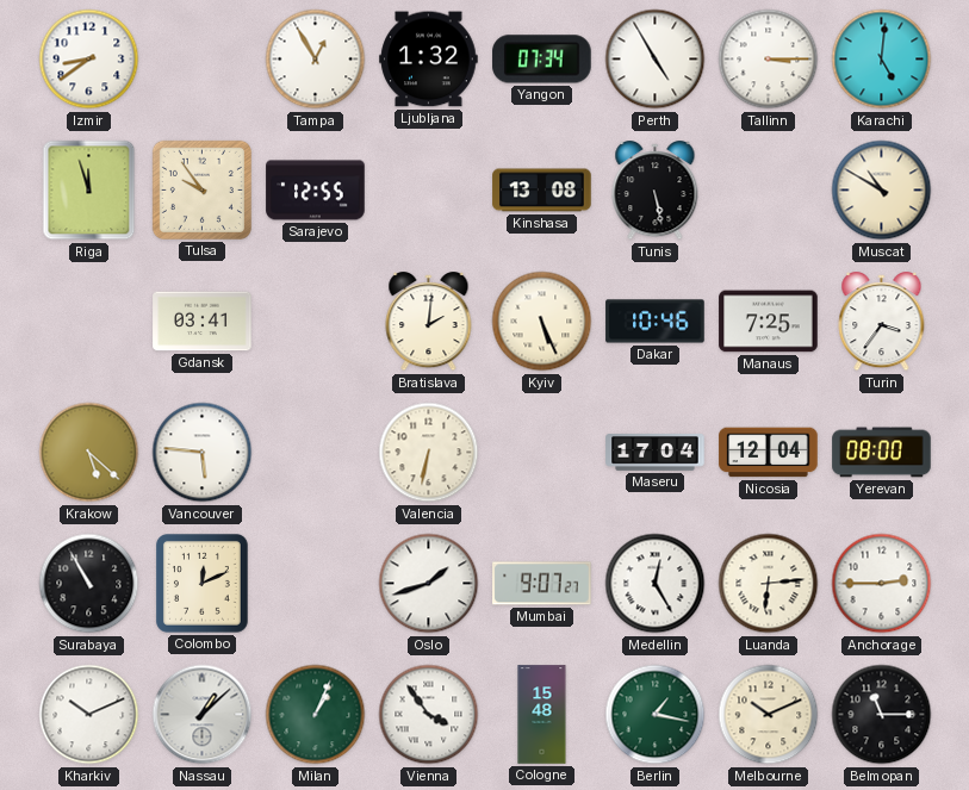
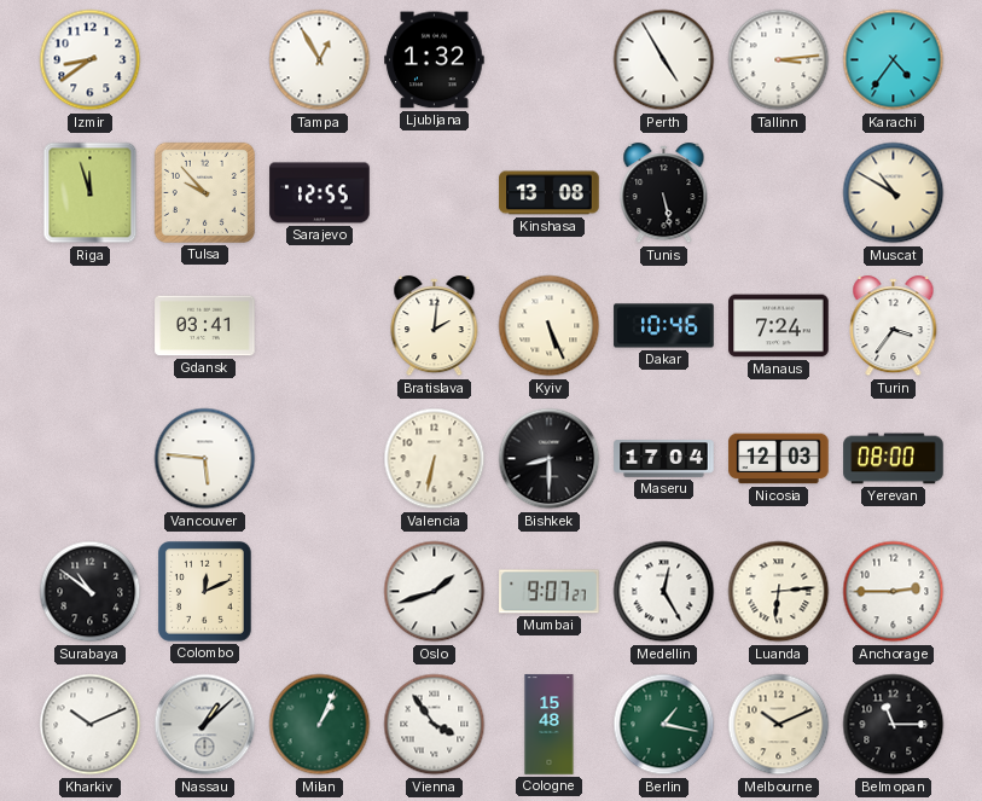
Yangon: 07:34 -> none
Tallinn: 3:15 -> 3:14
Karachi: 5:01 -> 4:36
Tulsa: 9:54 -> 9:53
Manaus: 7:25 -> 7:24
Krakow: 5:22 -> none
Bishkek: none -> 8:30
Nicosia: 12:04 -> 12:03
Surabaya: 10:55 -> 10:51
